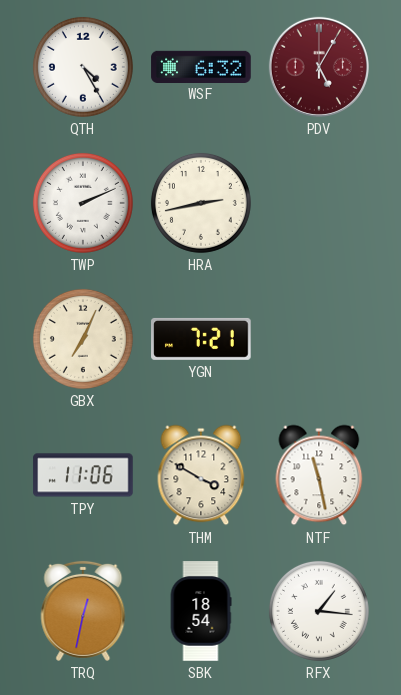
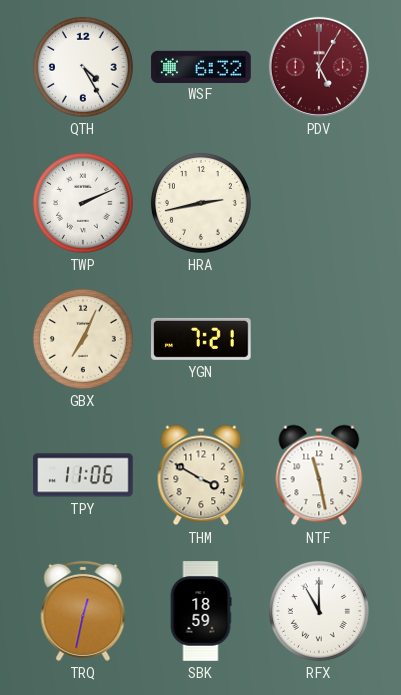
SBK: 18:54 -> 18:59
RFX: 1:16 -> 11:00
